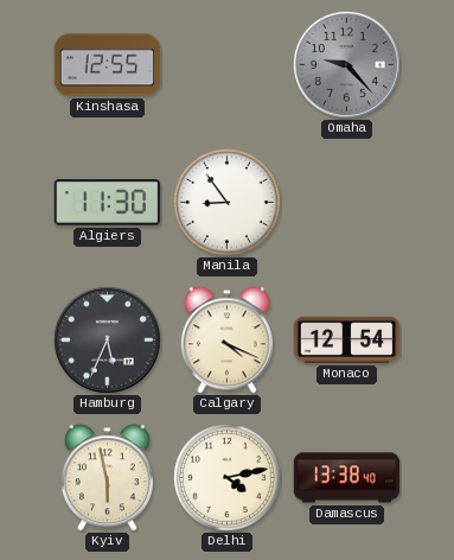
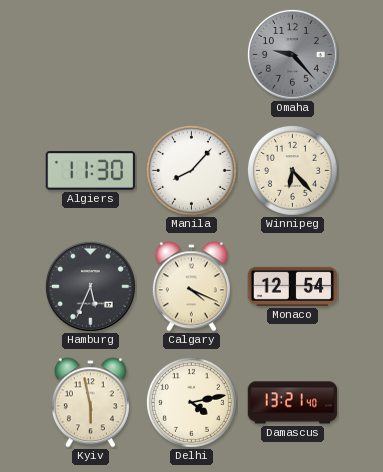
Kinshasa: 12:55 -> none
Manila: 8:54 -> 8:07
Winnipeg: none -> 6:23
Damascus: 13:38 -> 13:21
